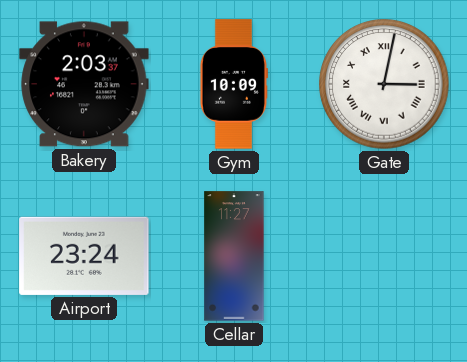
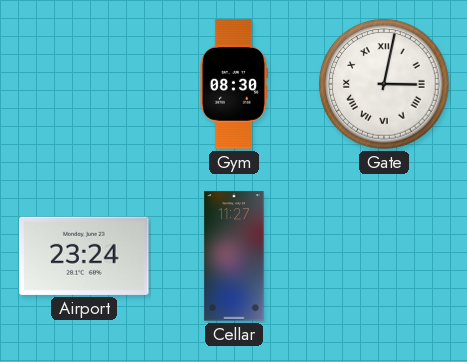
Bakery: 2:03 -> none
Gym: 10:09 -> 08:30
